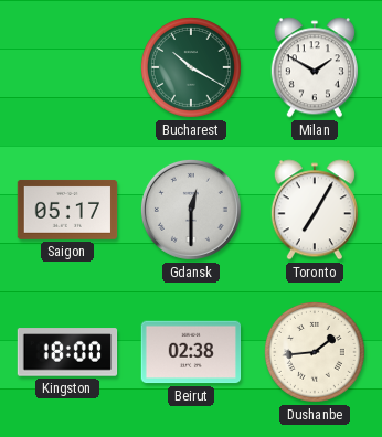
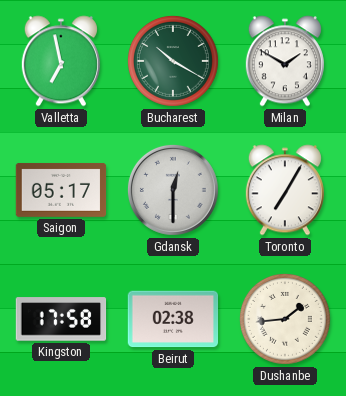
Valletta: none -> 6:58
Kingston: 18:00 -> 17:58
